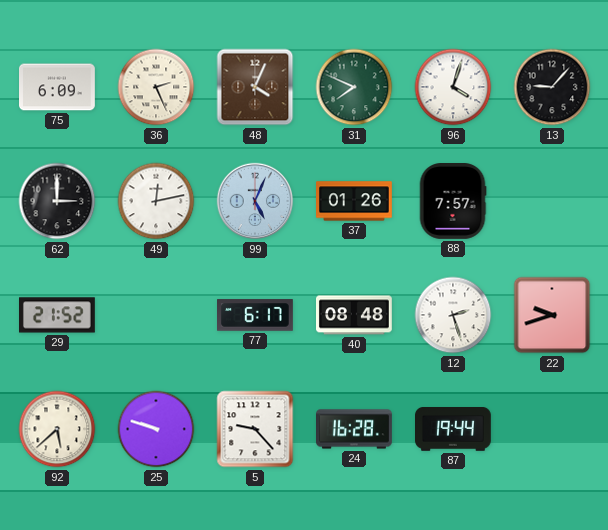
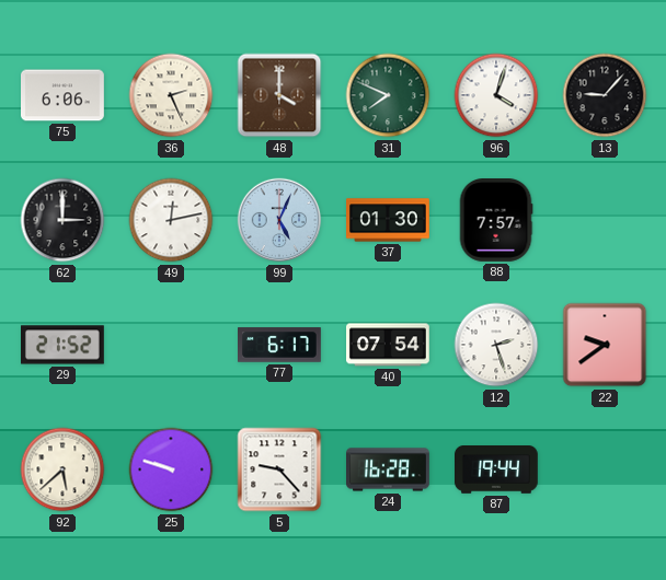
75: 6:09 -> 6:06
48: 4:04 -> 4:00
37: 01:26 -> 01:30
40: 08:48 -> 07:54
22: 9:42 -> 9:39
